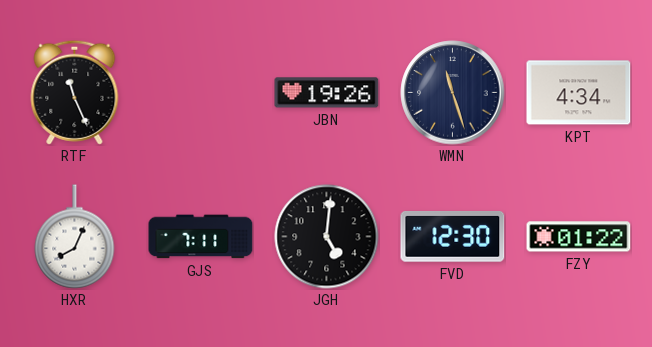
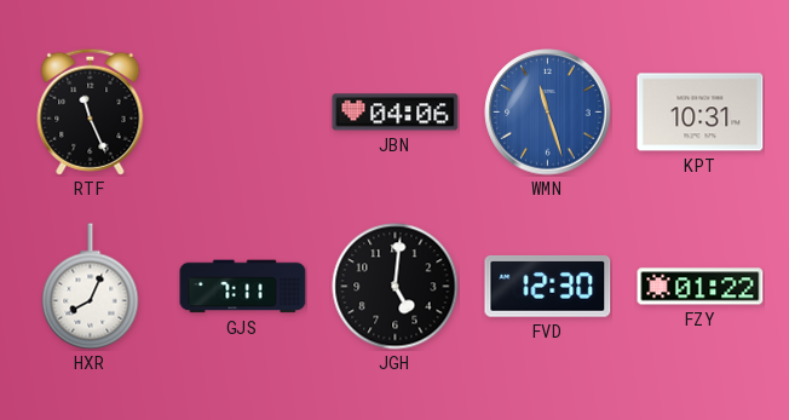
JBN: 19:26 -> 04:06
WMN dial: navy -> blue
KPT: 4:34 -> 10:31
